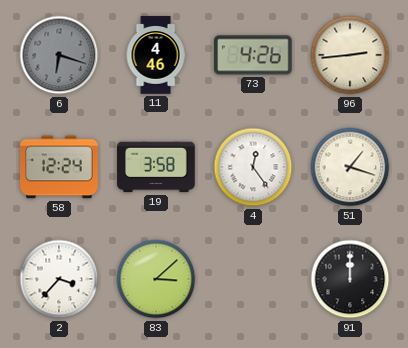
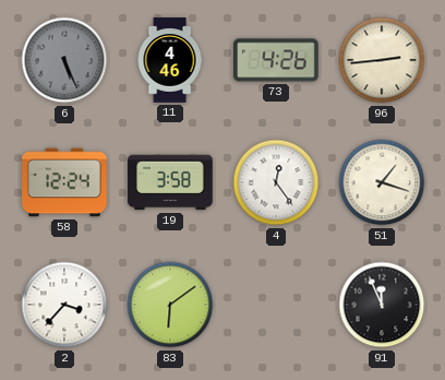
6: 6:18 -> 5:26
83: 3:08 -> 6:09
91: 12:00 -> 11:56
